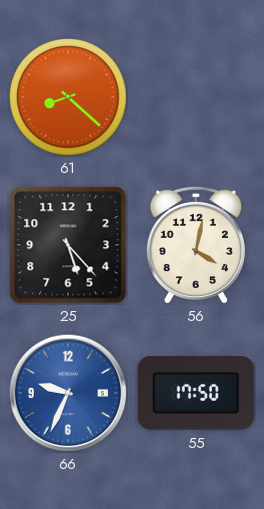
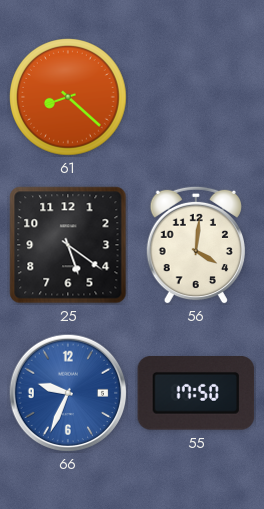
25: 5:23 -> 5:21
56: 4:02 -> 4:01
